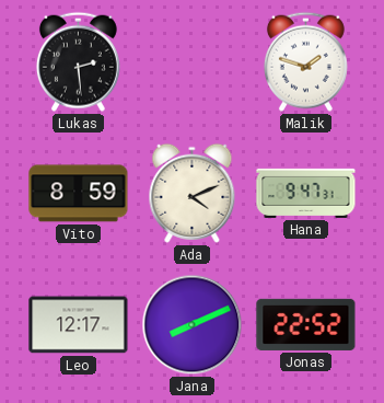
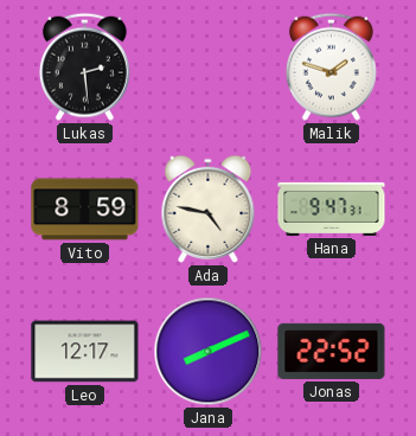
Ada: 4:11 -> 4:47
